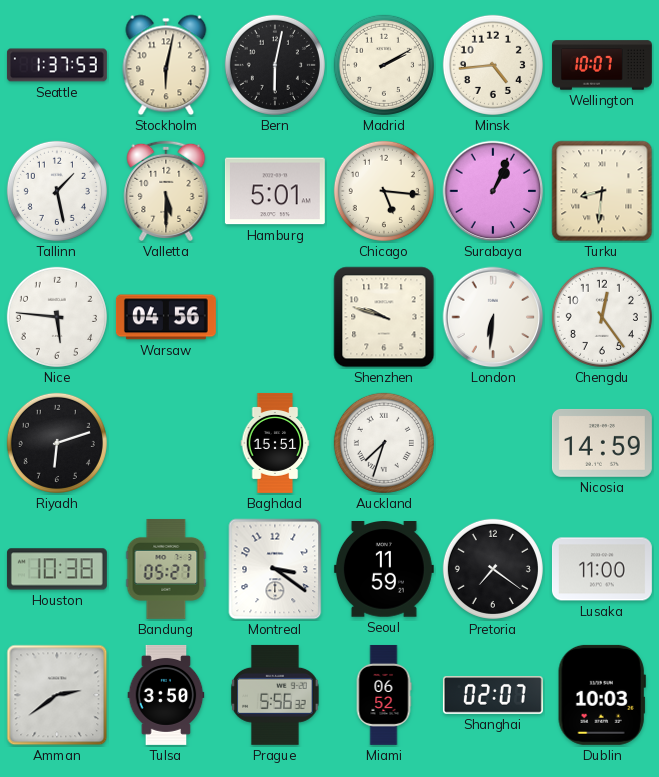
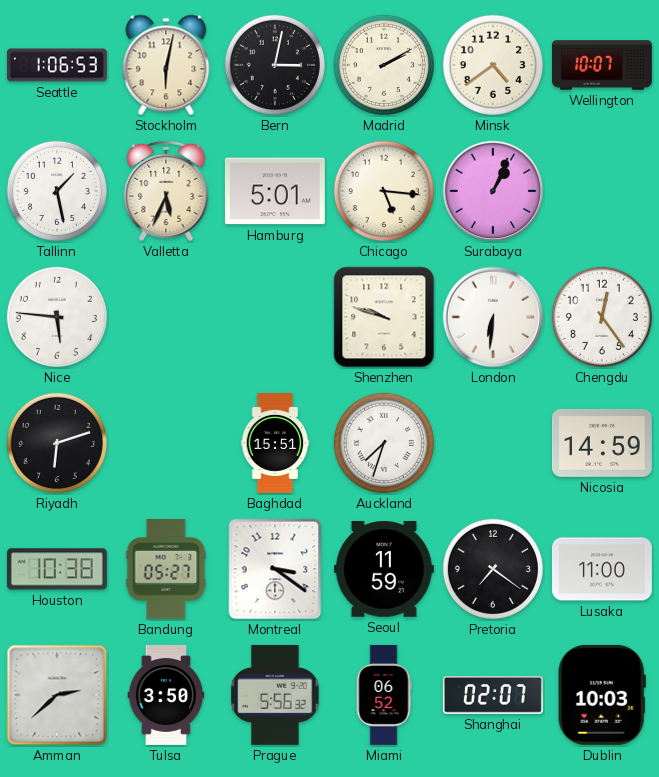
Seattle: 1:37 -> 1:06
Bern: 6:02 -> 3:02
Minsk: 4:44 -> 4:39
Valletta: 5:30 -> 5:34
Turku: 8:31 -> none
Warsaw: 04:56 -> none
Amman: 2:39 -> 2:38
